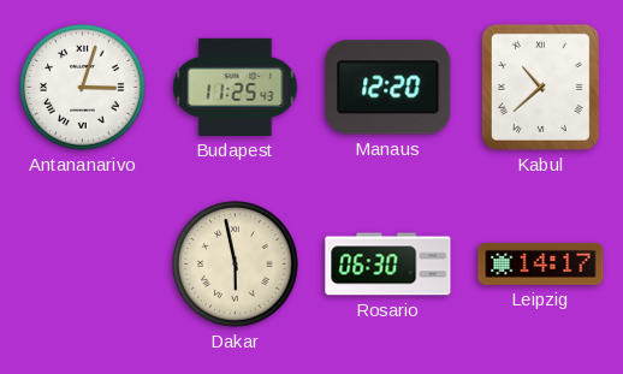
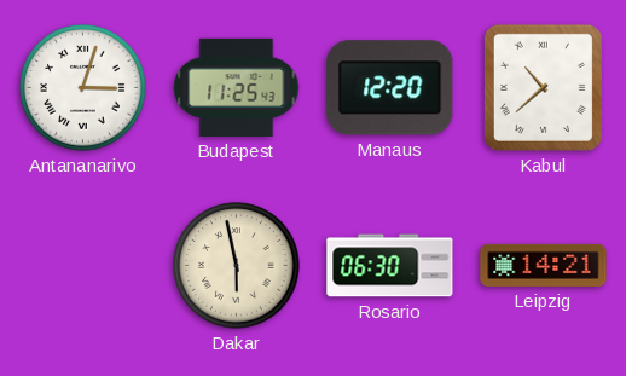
Leipzig: 14:17 -> 14:21
